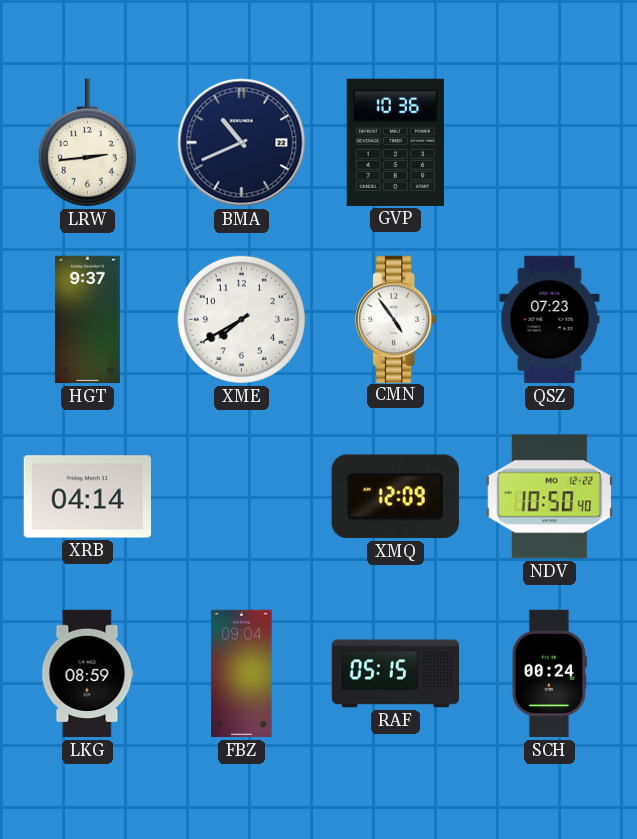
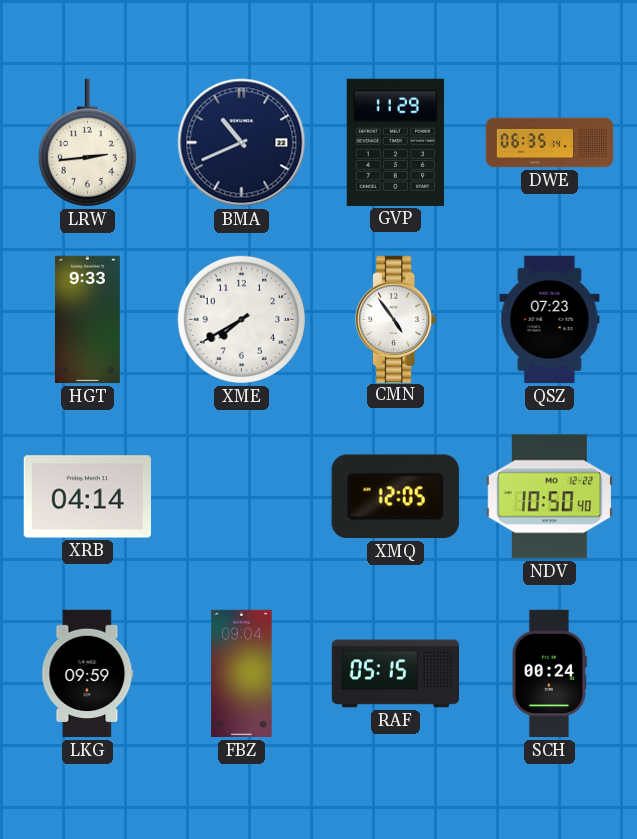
GVP: 10:36 -> 11:29
DWE: none -> 06:35
HGT: 9:37 -> 9:33
XMQ: 12:09 -> 12:05
LKG: 08:59 -> 09:59
